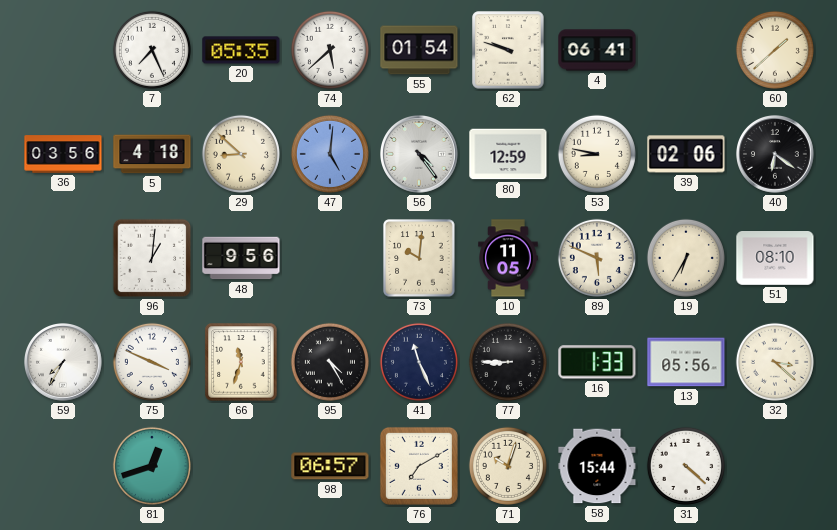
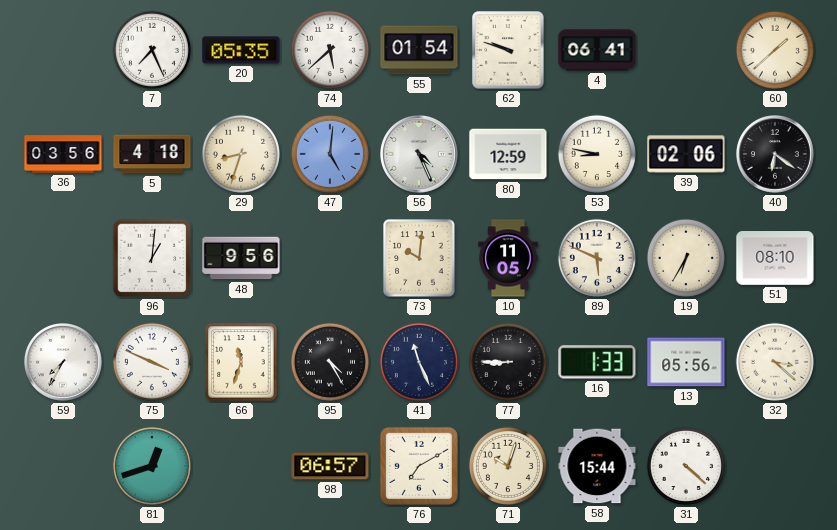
29: 8:52 -> 8:33
56: 4:24 -> 4:26
